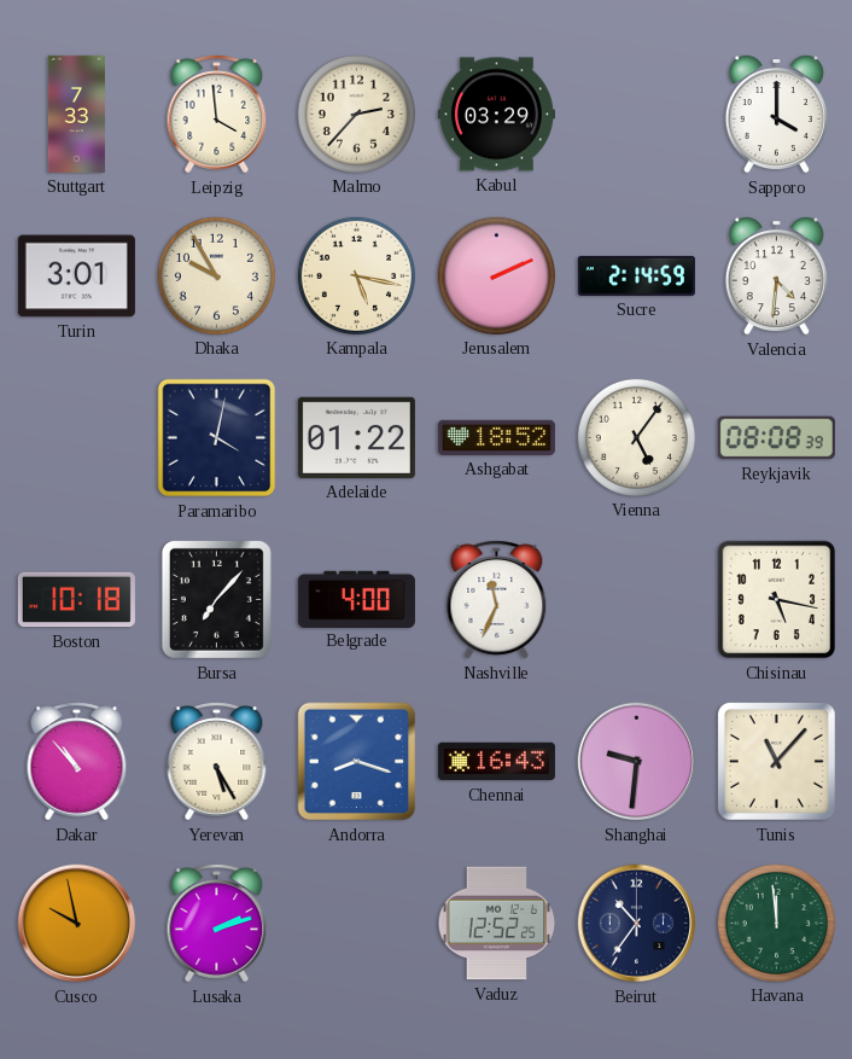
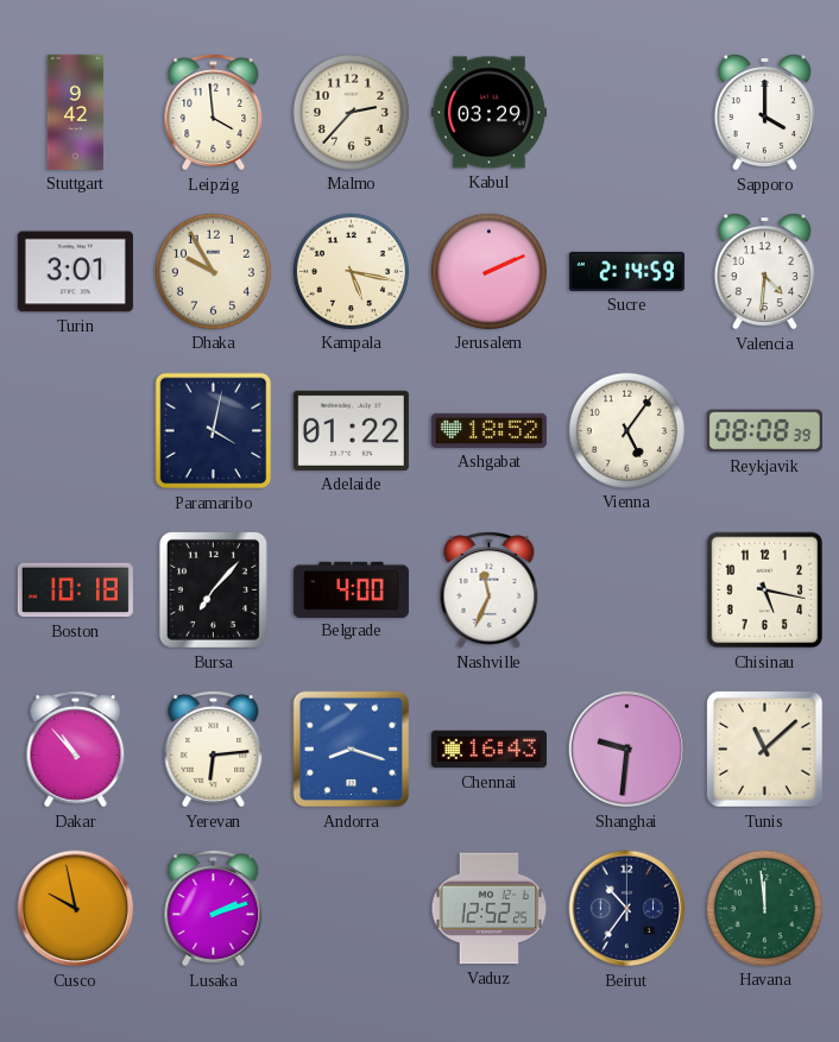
Stuttgart: 7:33 -> 9:42
Yerevan: 5:25 -> 6:14
Tunis: 11:07 -> 11:08
